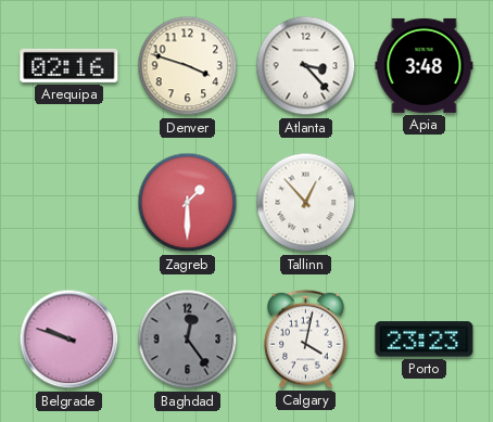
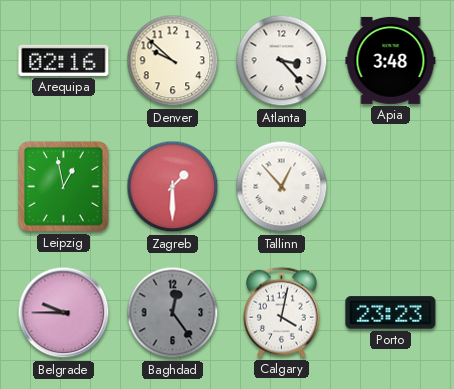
Denver: 3:48 -> 9:52
Leipzig: none -> 12:58
Belgrade: 9:48 -> 9:45
